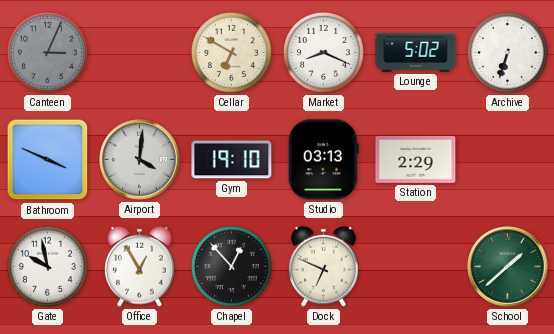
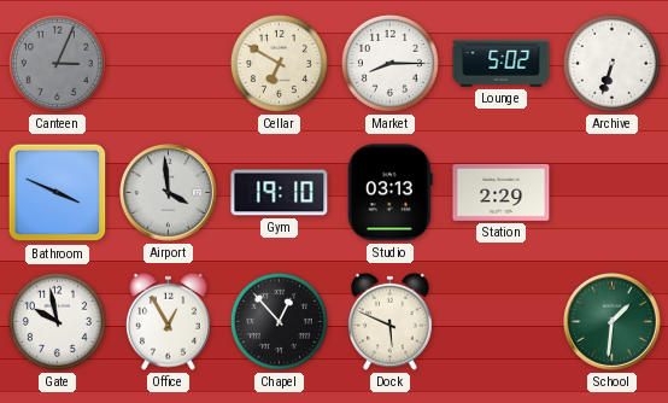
Market: 8:19 -> 8:15
Airport: 4:01 -> 3:59
Dock: 6:49 -> 5:49
School: 1:38 -> 1:31
